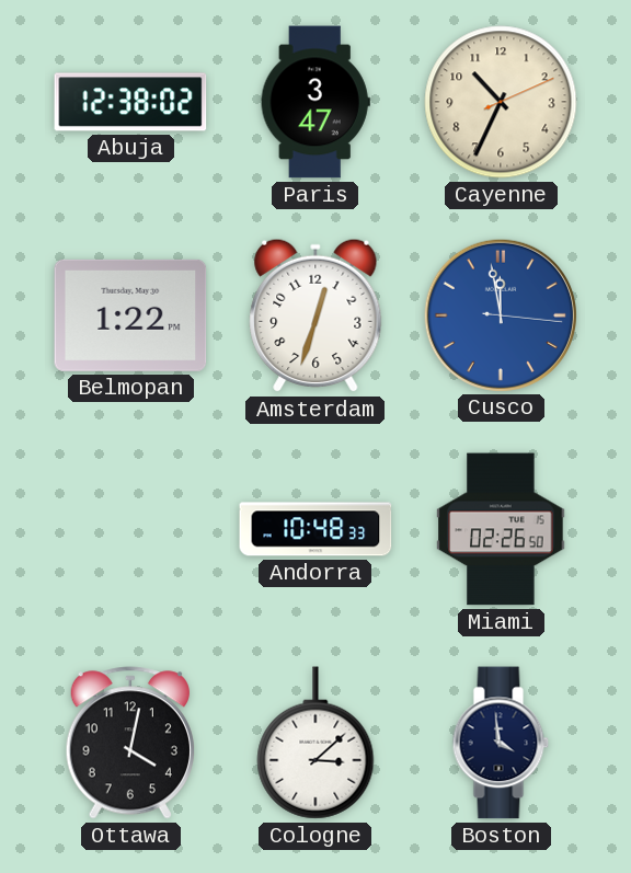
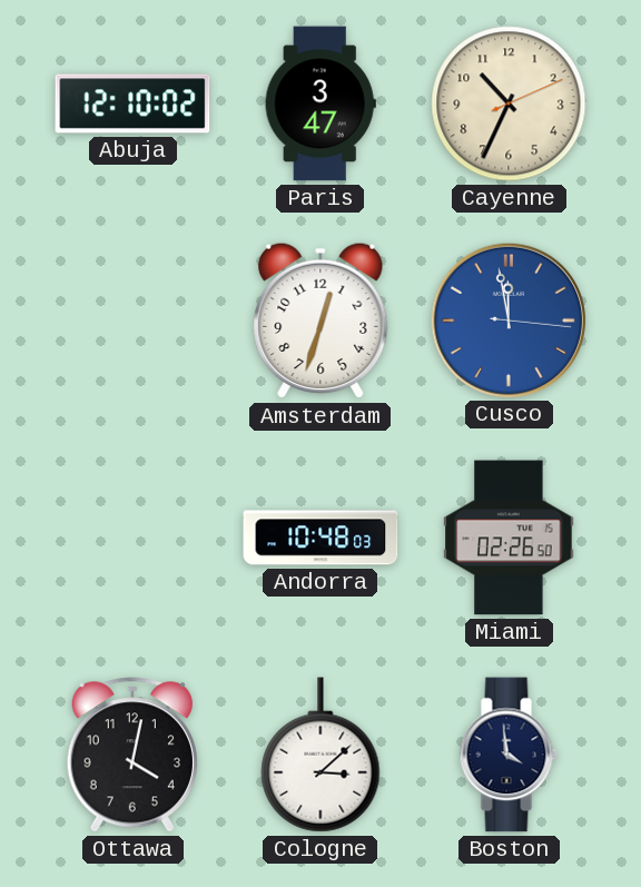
Abuja: 12:38 -> 12:10
Belmopan: 1:22 -> none
Andorra: 10:48:33 -> 10:48:03
